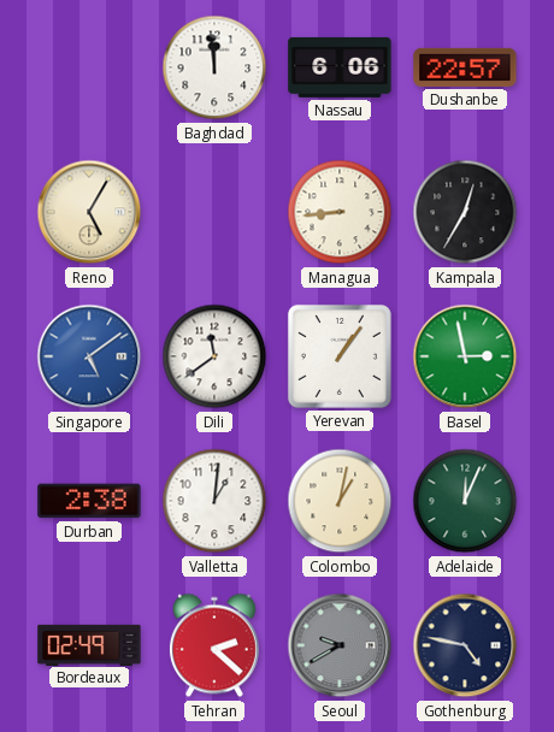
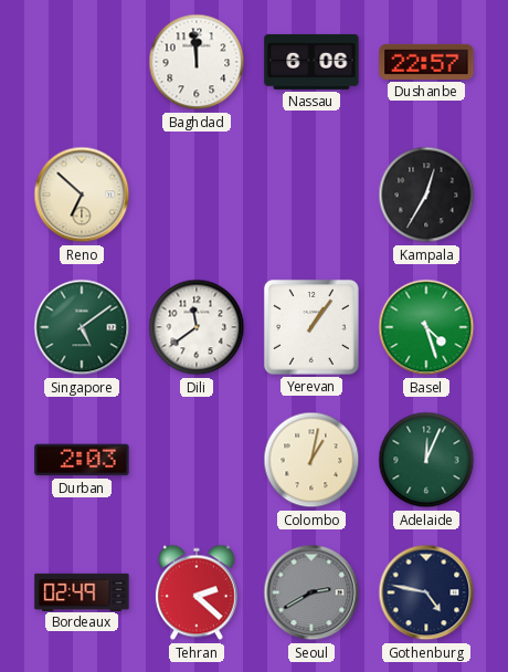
Reno: 5:05 -> 6:52
Managua: 8:44 -> none
Singapore dial: blue -> green
Basel: 2:58 -> 4:27
Durban: 2:38 -> 2:03
Valletta: 1:01 -> none
Seoul: 9:40 -> 2:40
